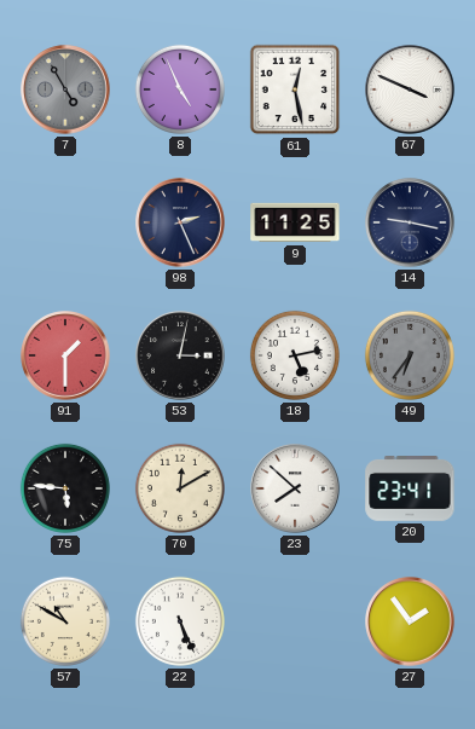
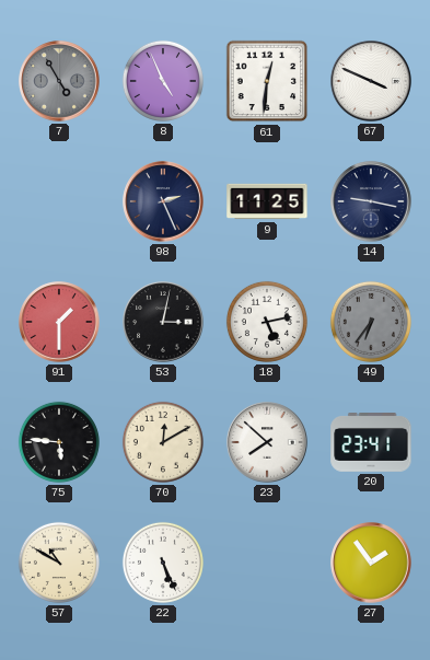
61: 12:28 -> 12:31
